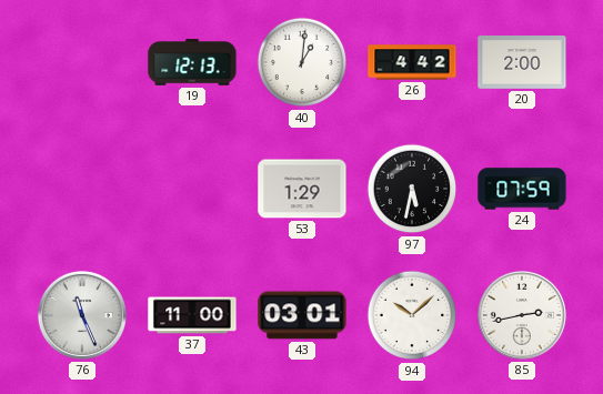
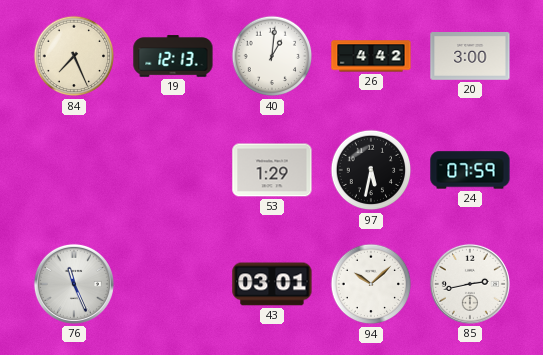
84: none -> 7:26
20: 2:00 -> 3:00
37: 11:00 -> none
